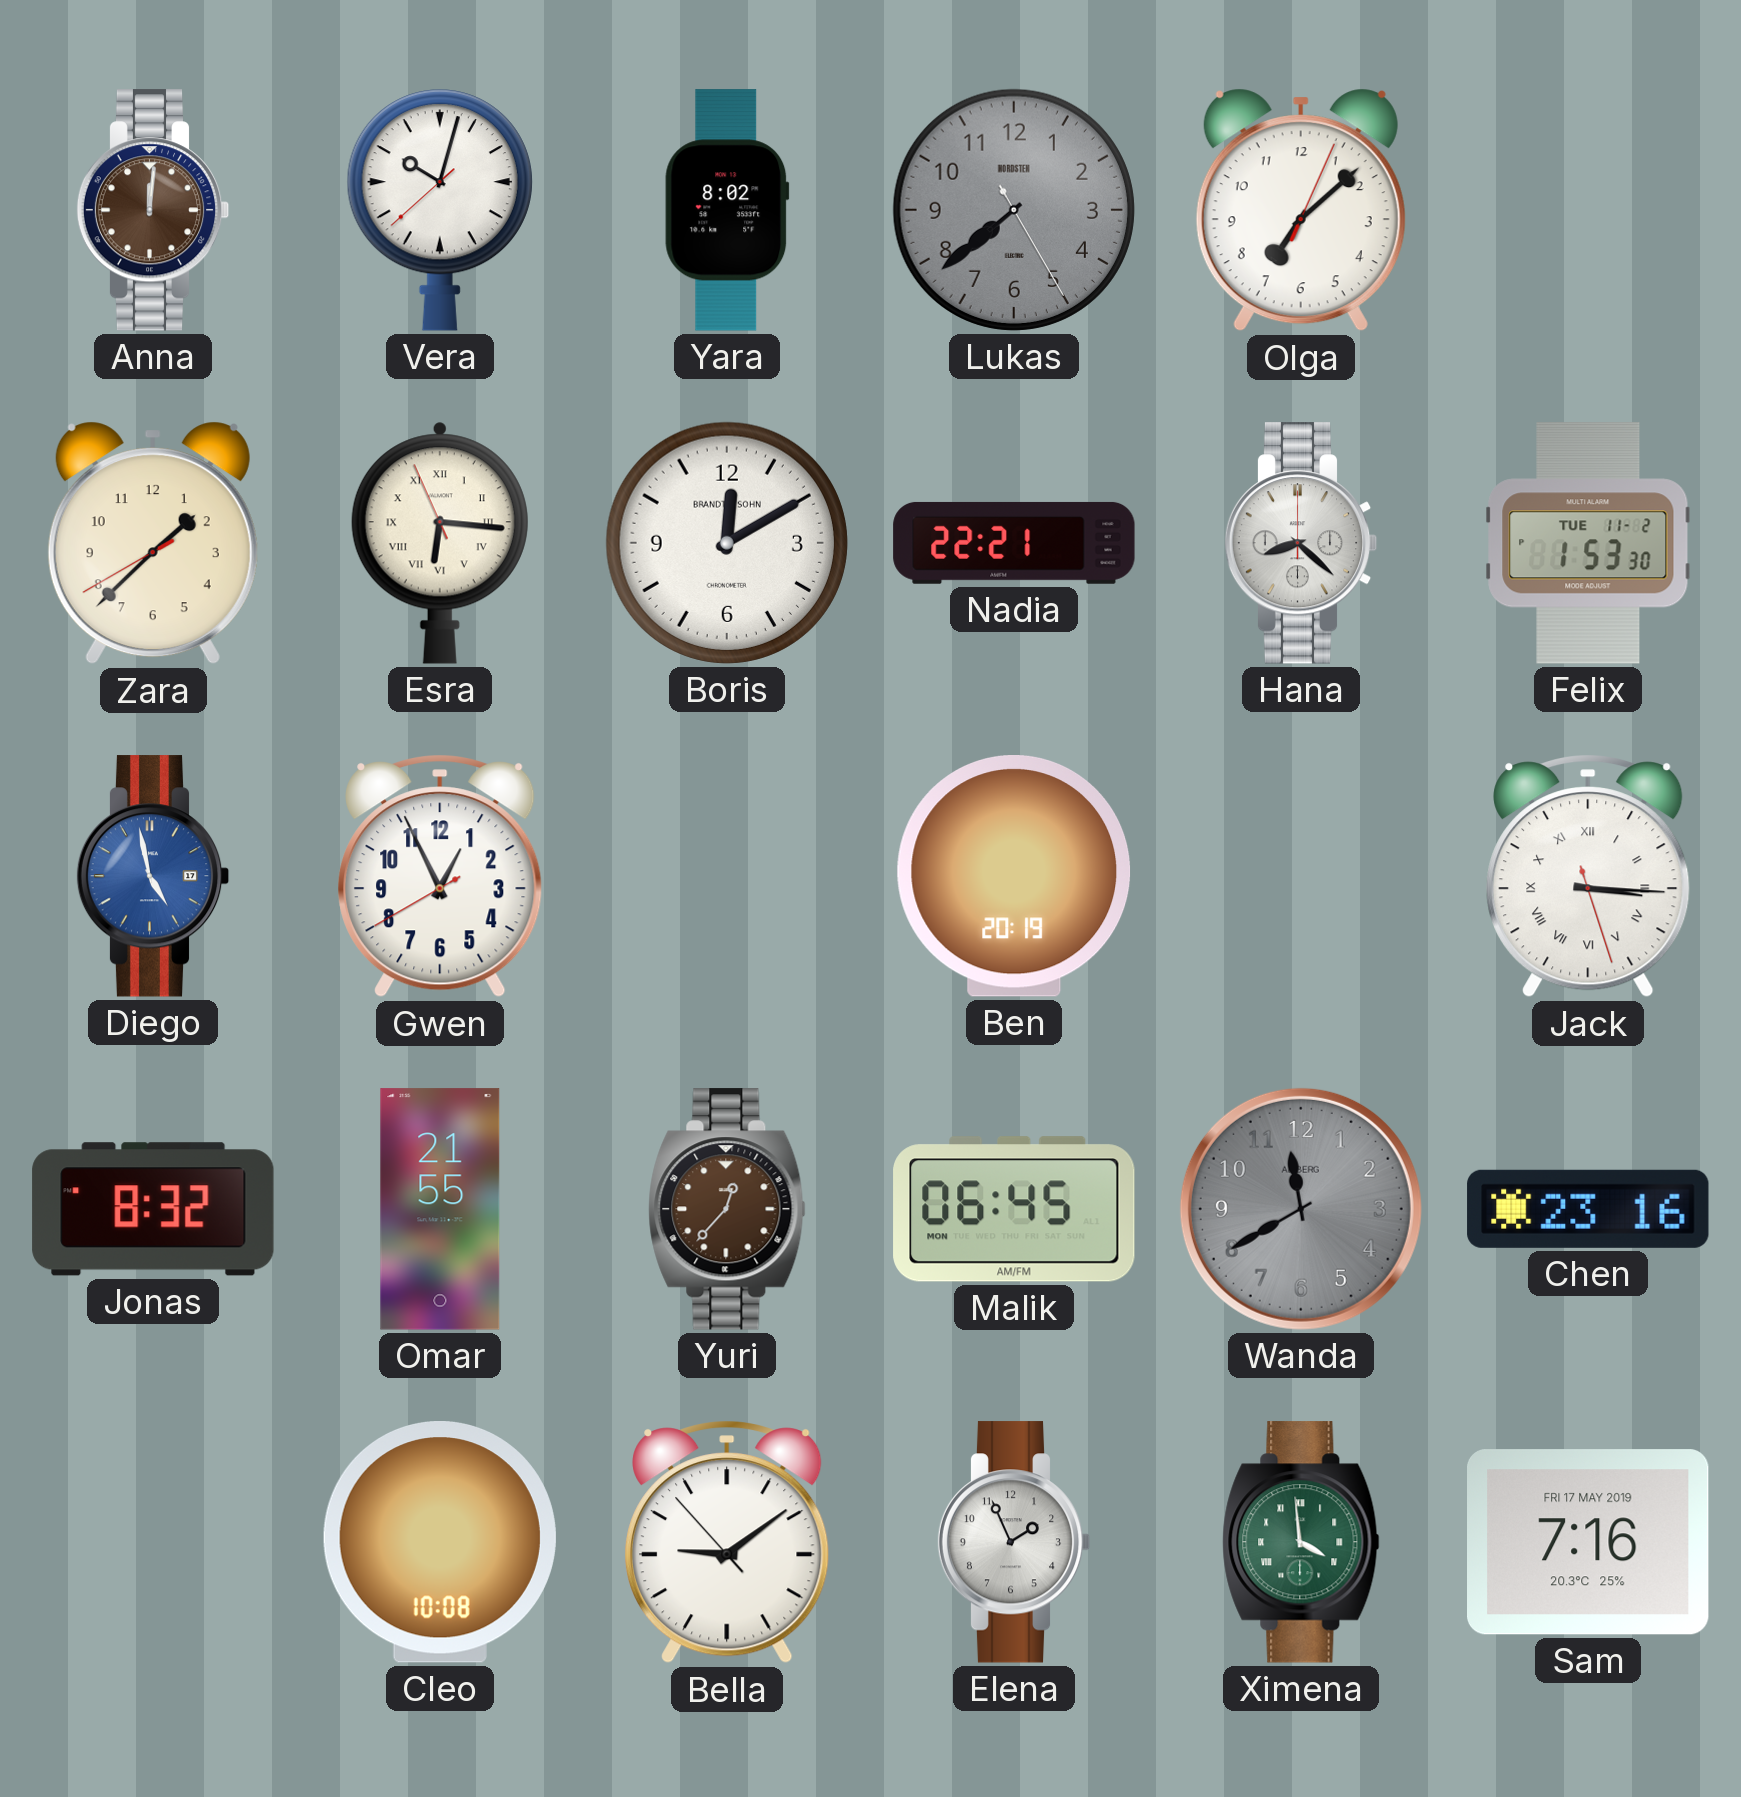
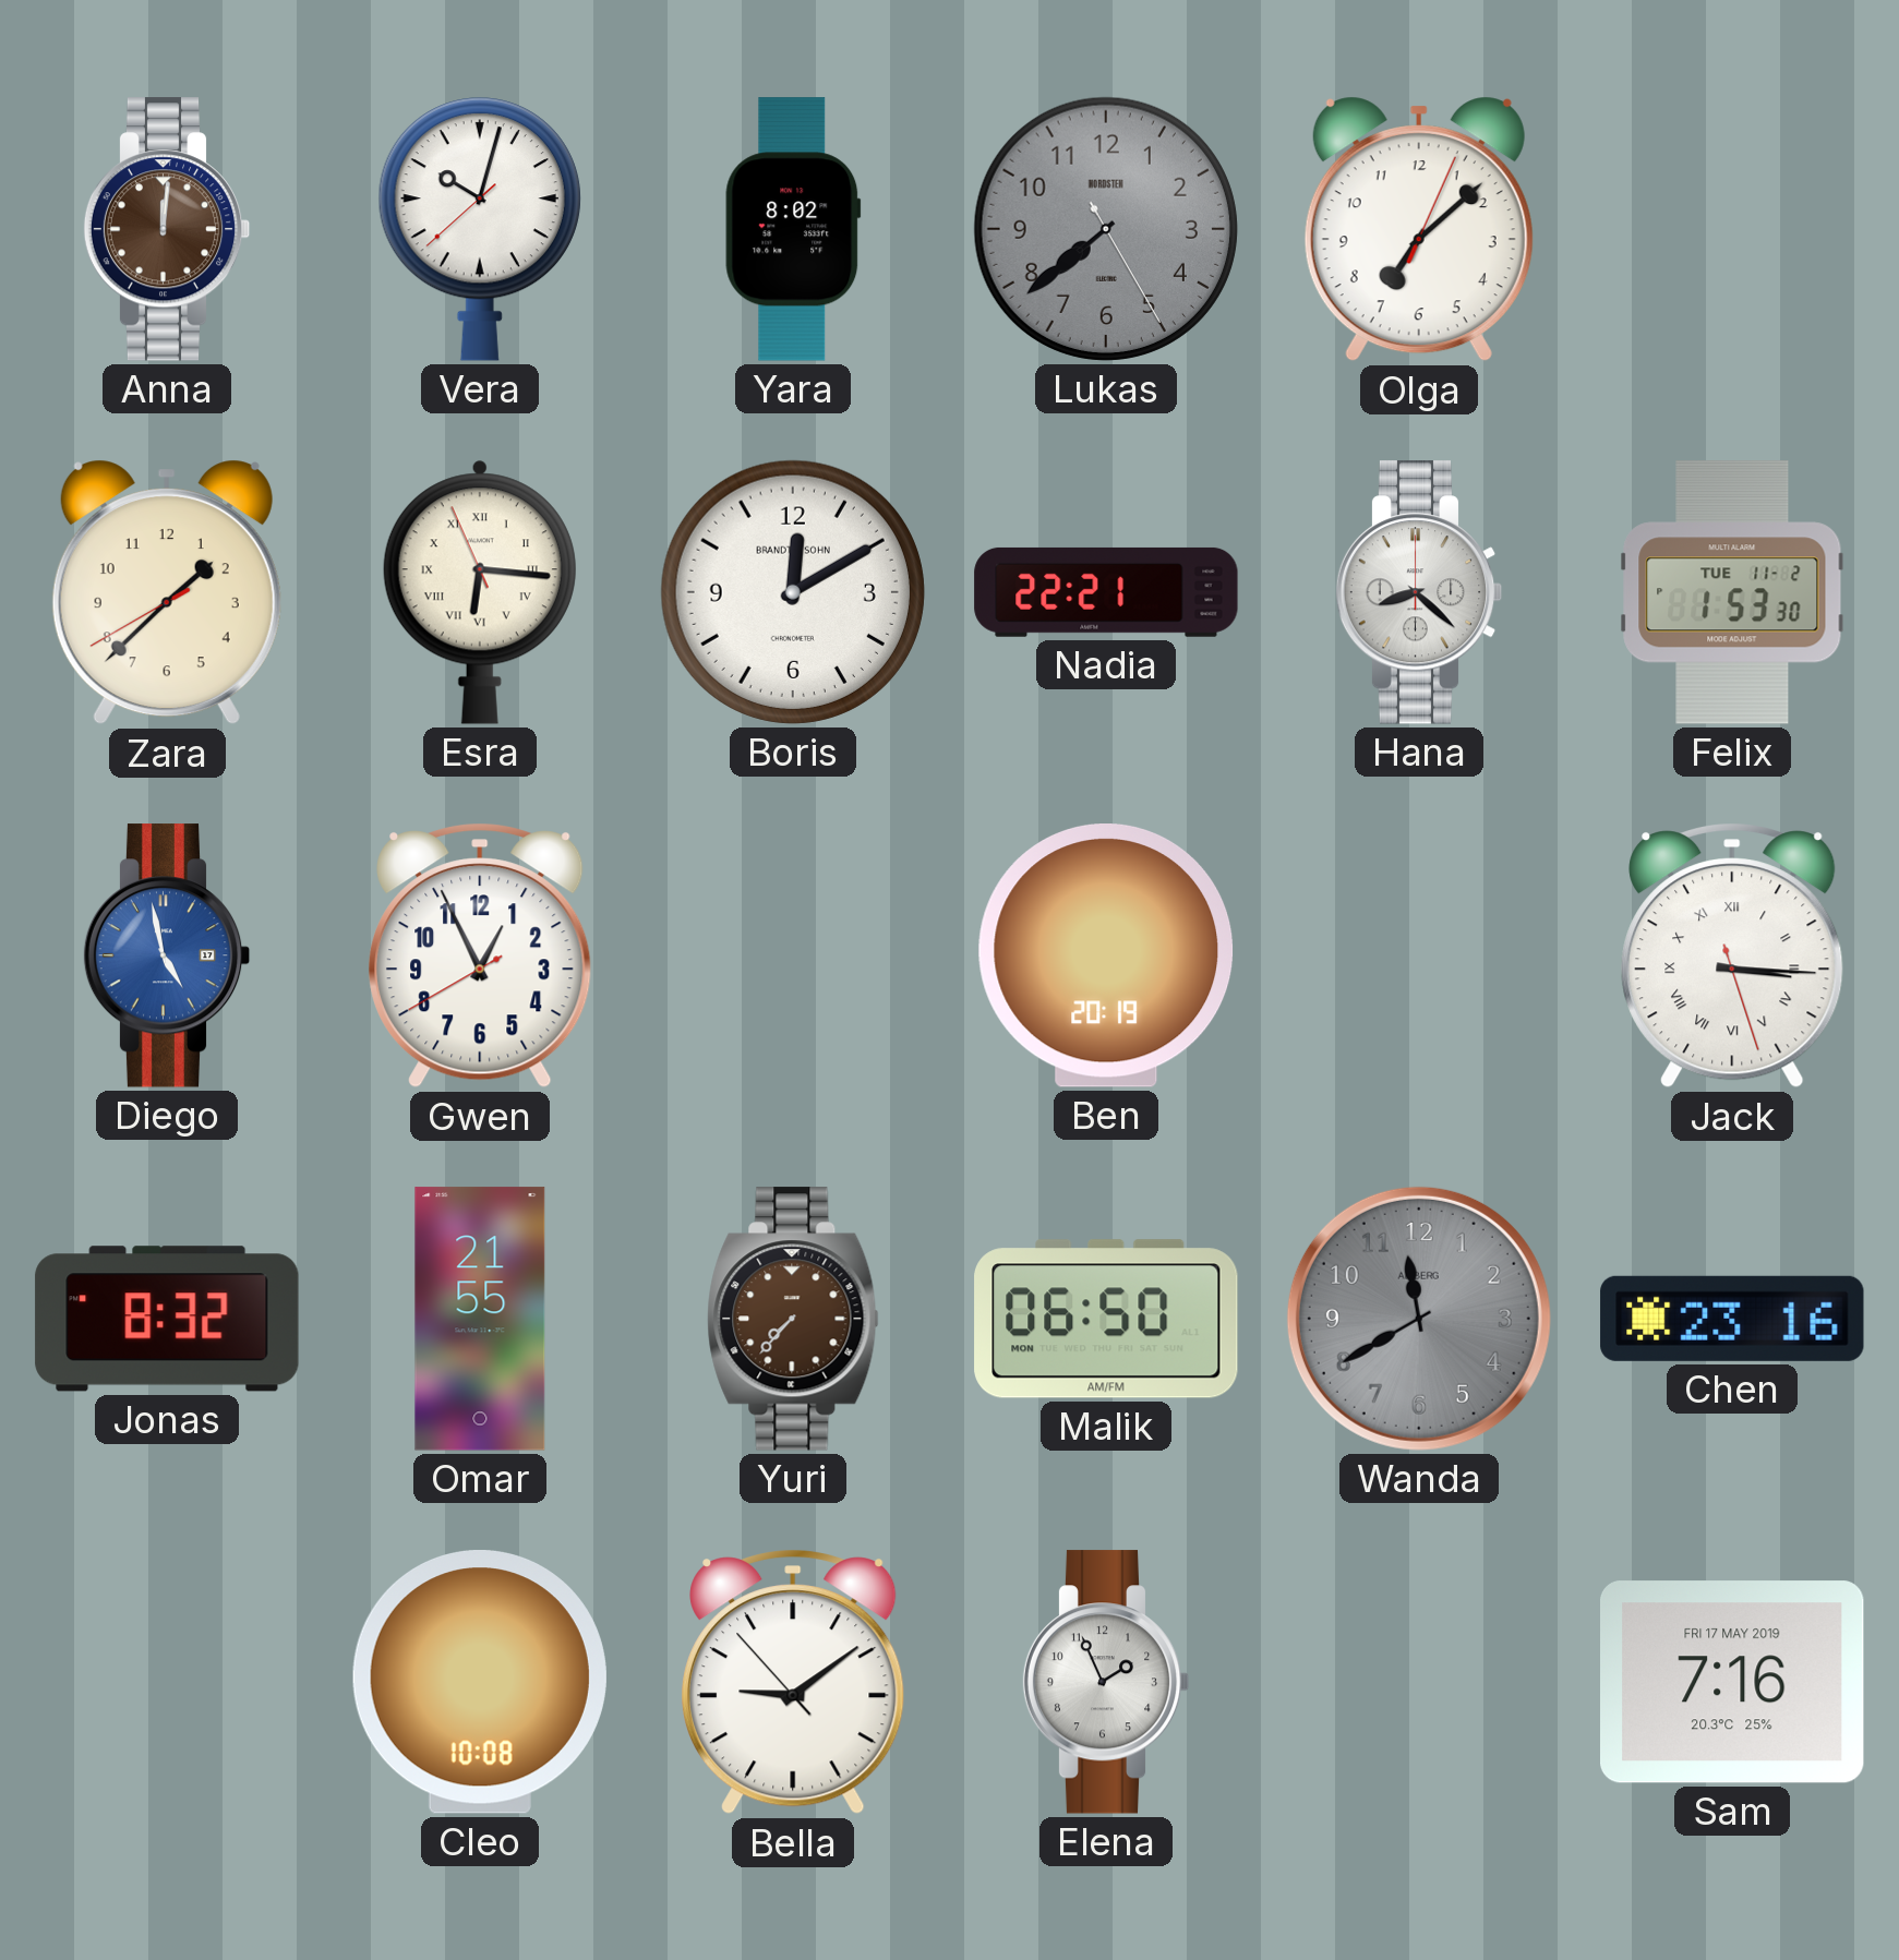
Yuri: 12:37 -> 7:37
Malik: 06:45 -> 06:50
Ximena: 3:59 -> none
